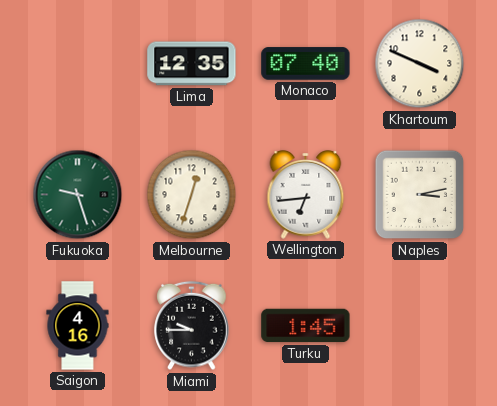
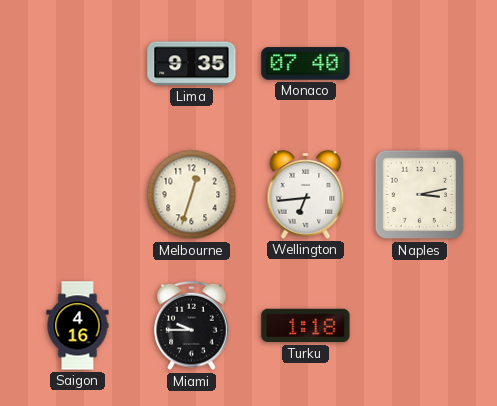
Lima: 12:35 -> 9:35
Khartoum: 3:49 -> none
Fukuoka: 9:27 -> none
Turku: 1:45 -> 1:18
